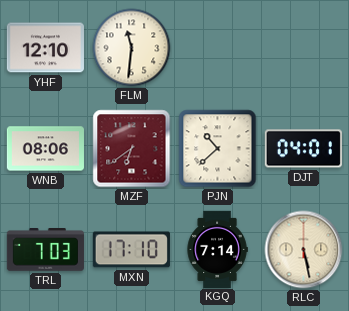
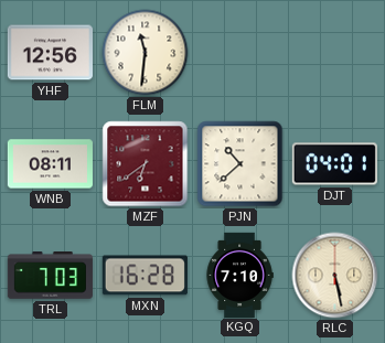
YHF: 12:10 -> 12:56
WNB: 08:06 -> 08:11
MXN: 17:10 -> 16:28
KGQ: 7:14 -> 7:10
